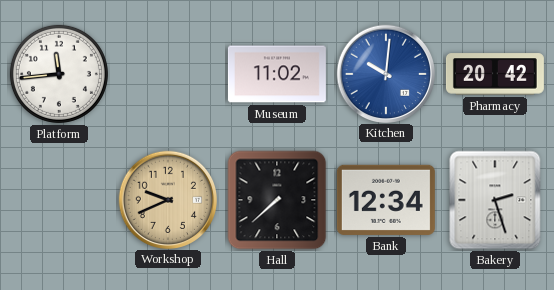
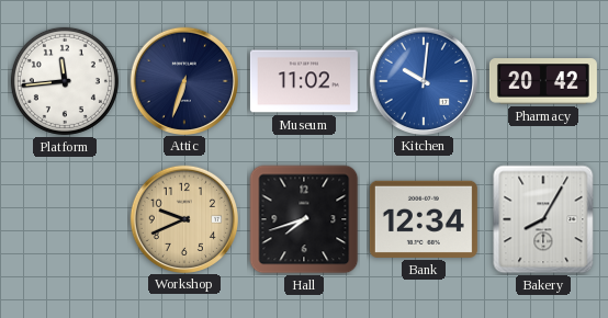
Attic: none -> 6:33
Hall: 7:38 -> 7:42
Bakery: 2:27 -> 8:05
